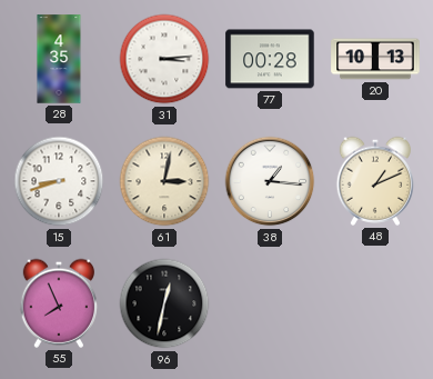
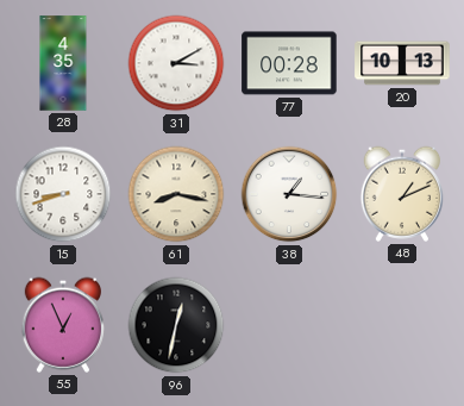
31: 3:14 -> 3:10
61: 3:02 -> 8:17
55: 7:56 -> 12:56
